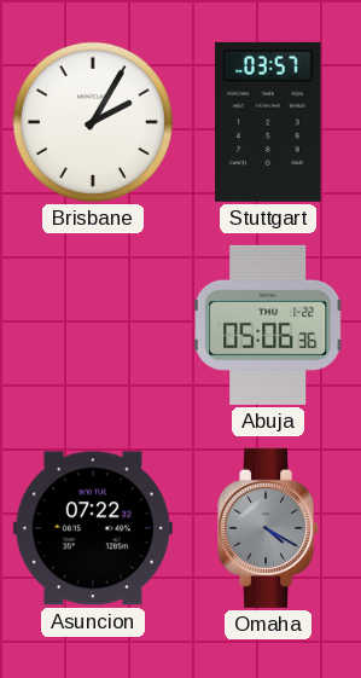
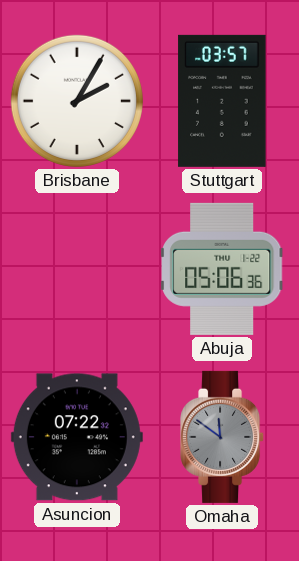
Omaha: 4:20 -> 11:51
